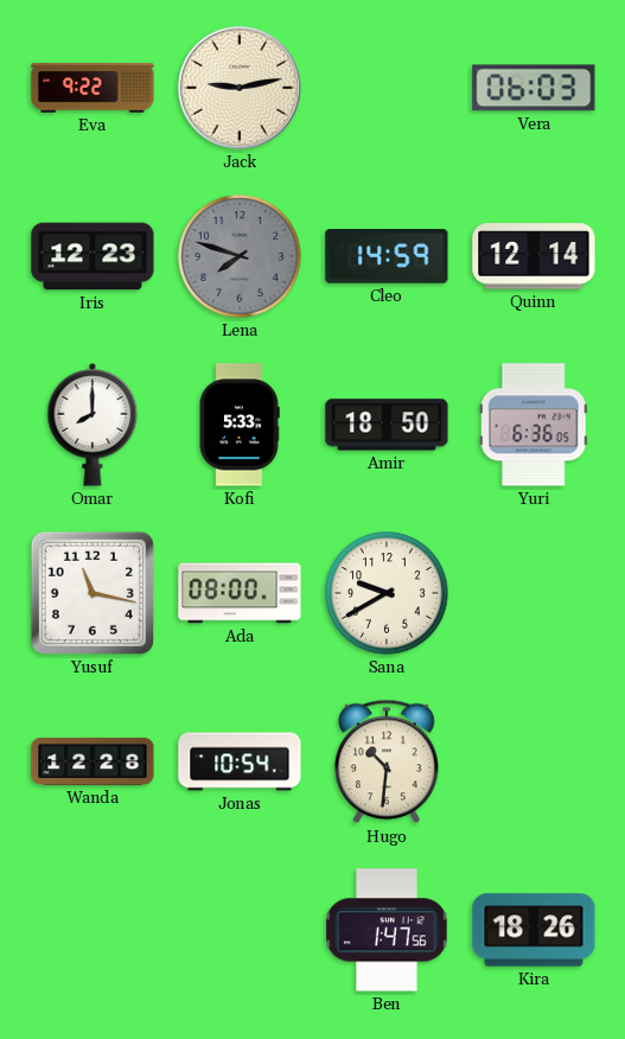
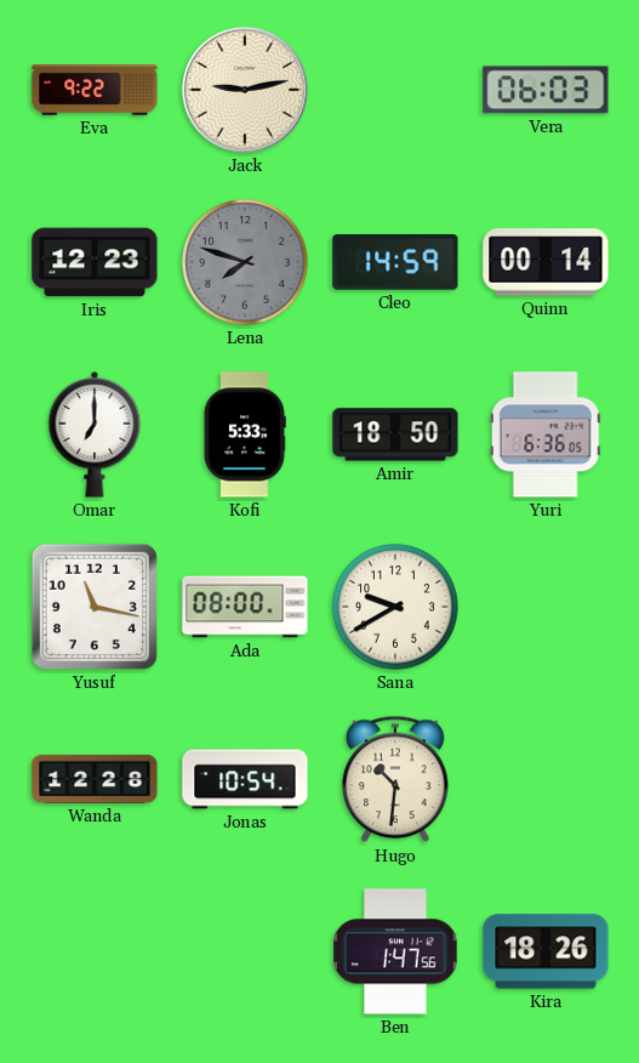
Quinn: 12:14 -> 00:14
Omar: 8:00 -> 7:00
